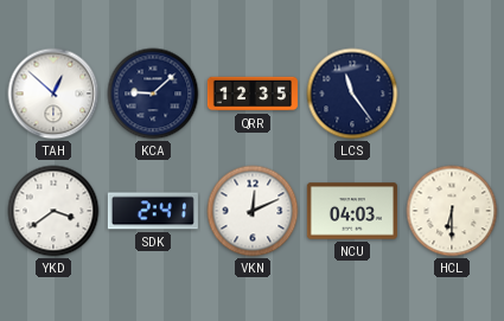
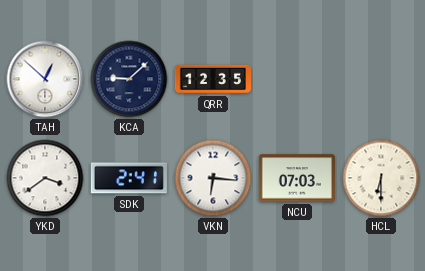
LCS: 11:24 -> none
VKN: 12:11 -> 6:16
NCU: 04:03 -> 07:03
